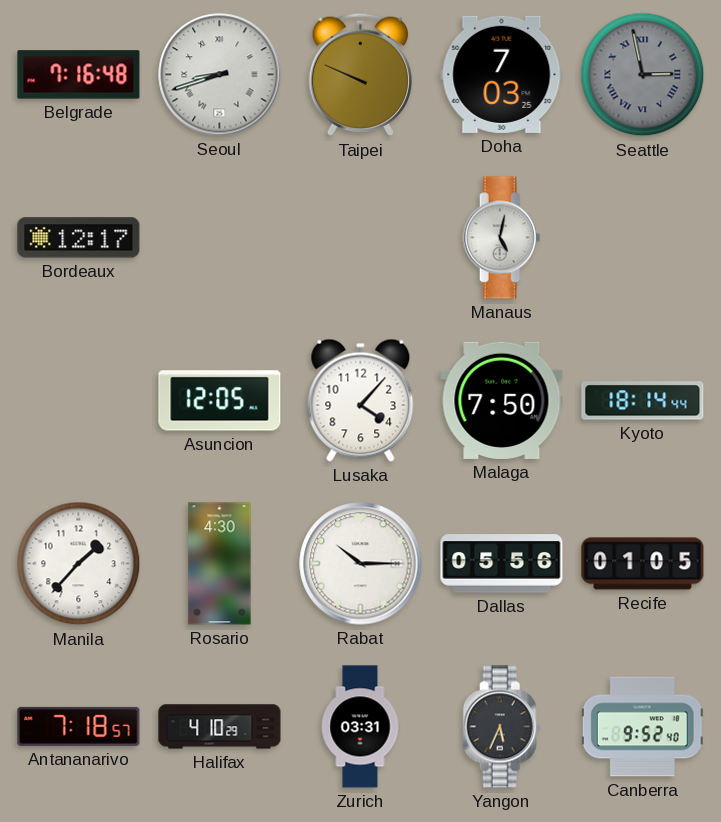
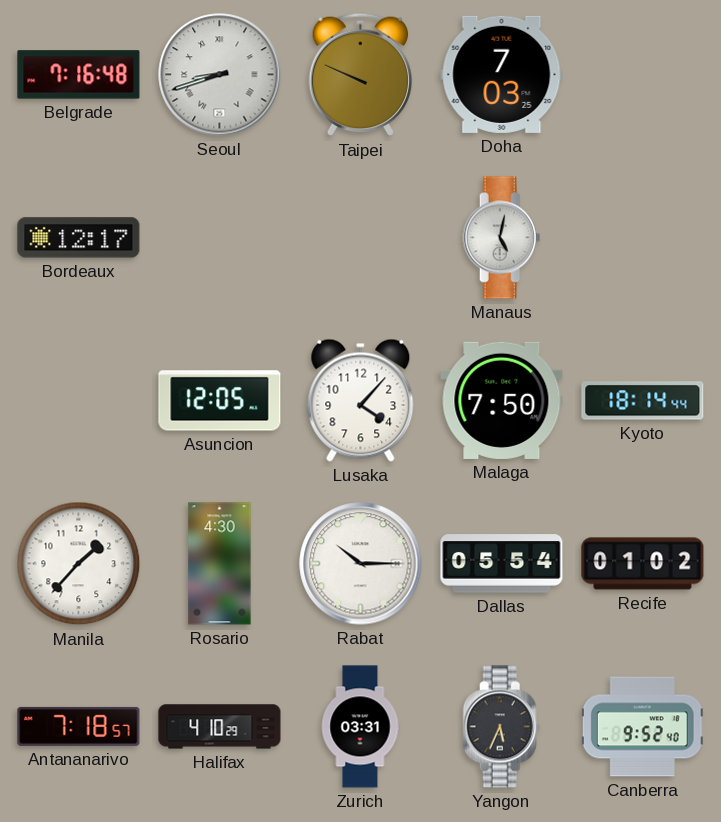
Seattle: 2:58 -> none
Dallas: 05:56 -> 05:54
Recife: 01:05 -> 01:02
